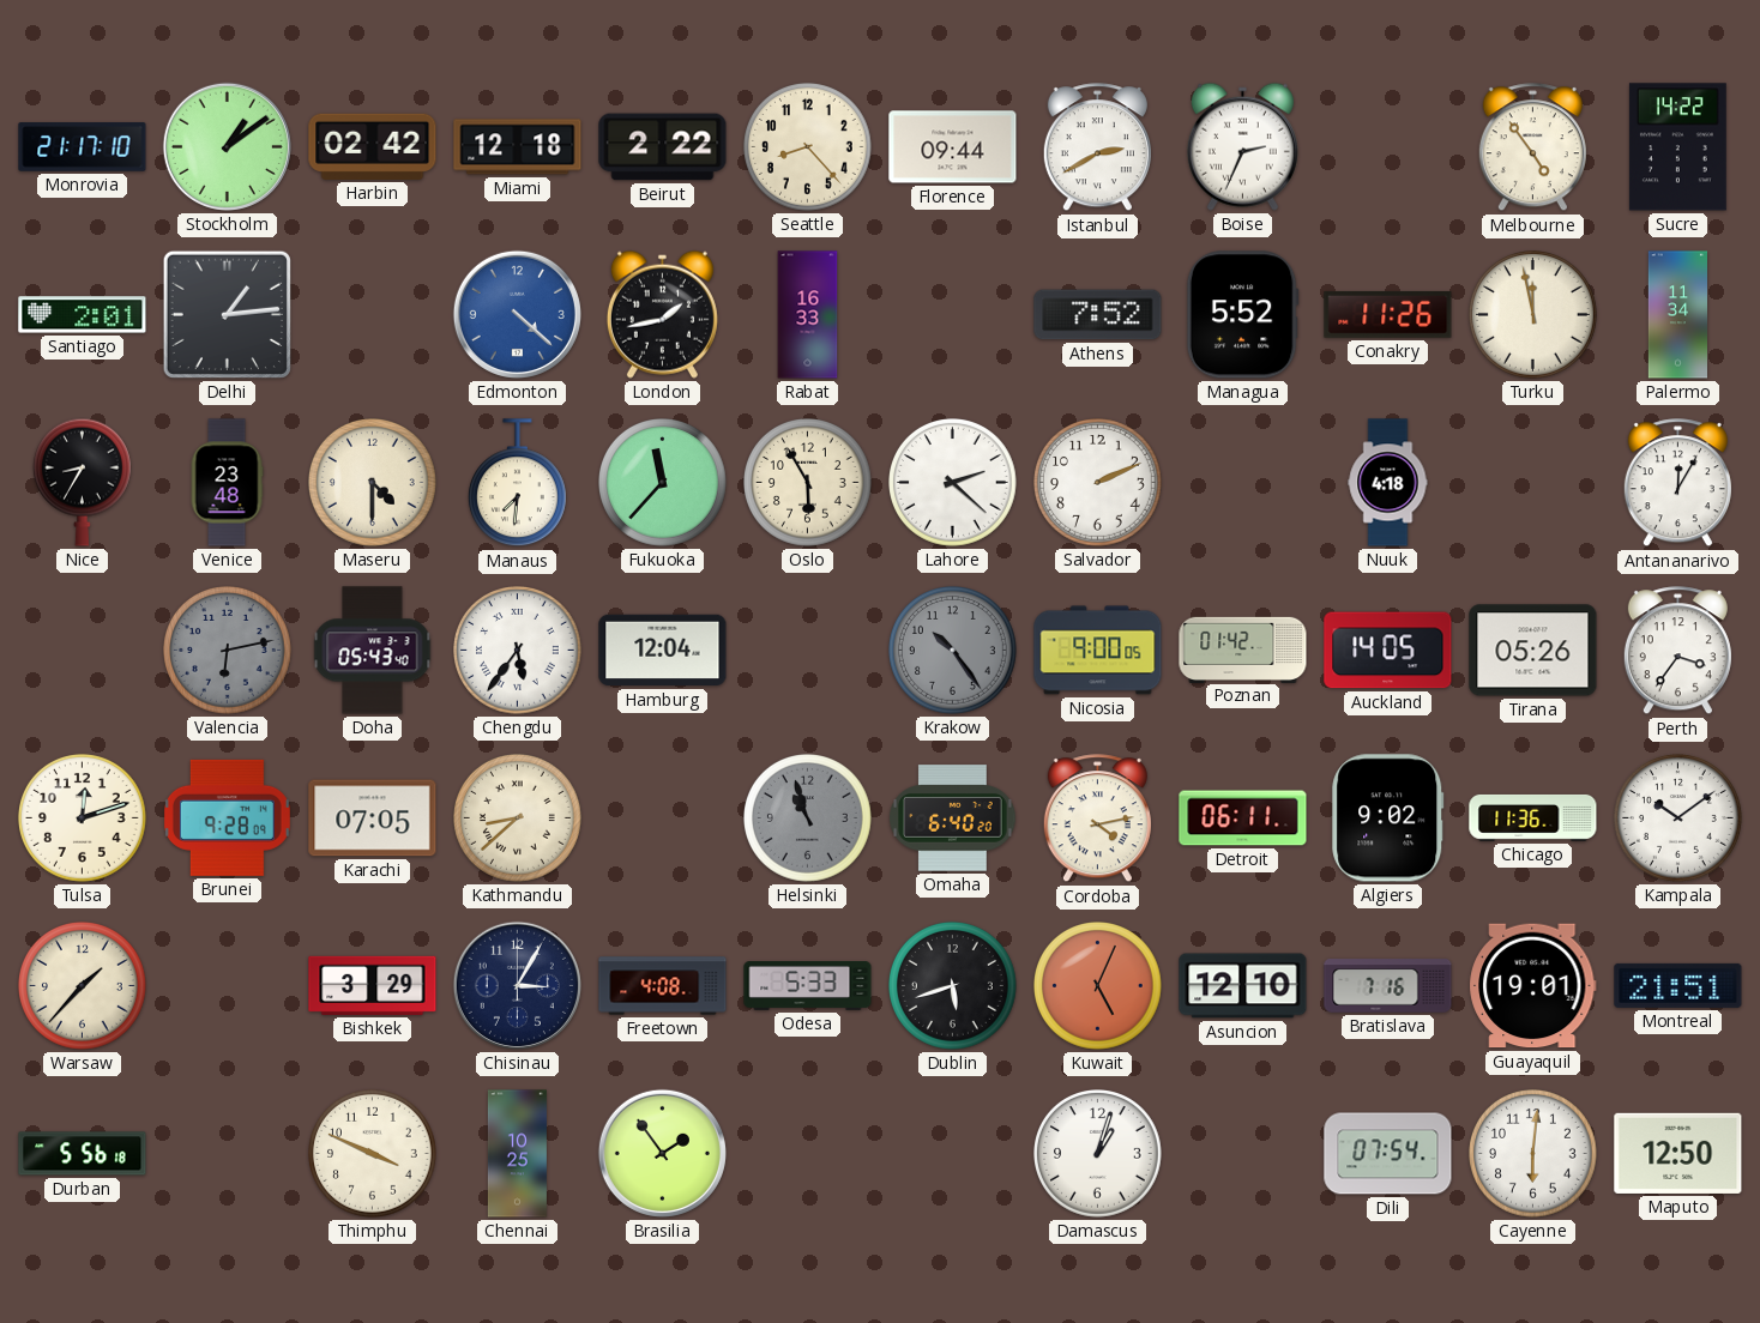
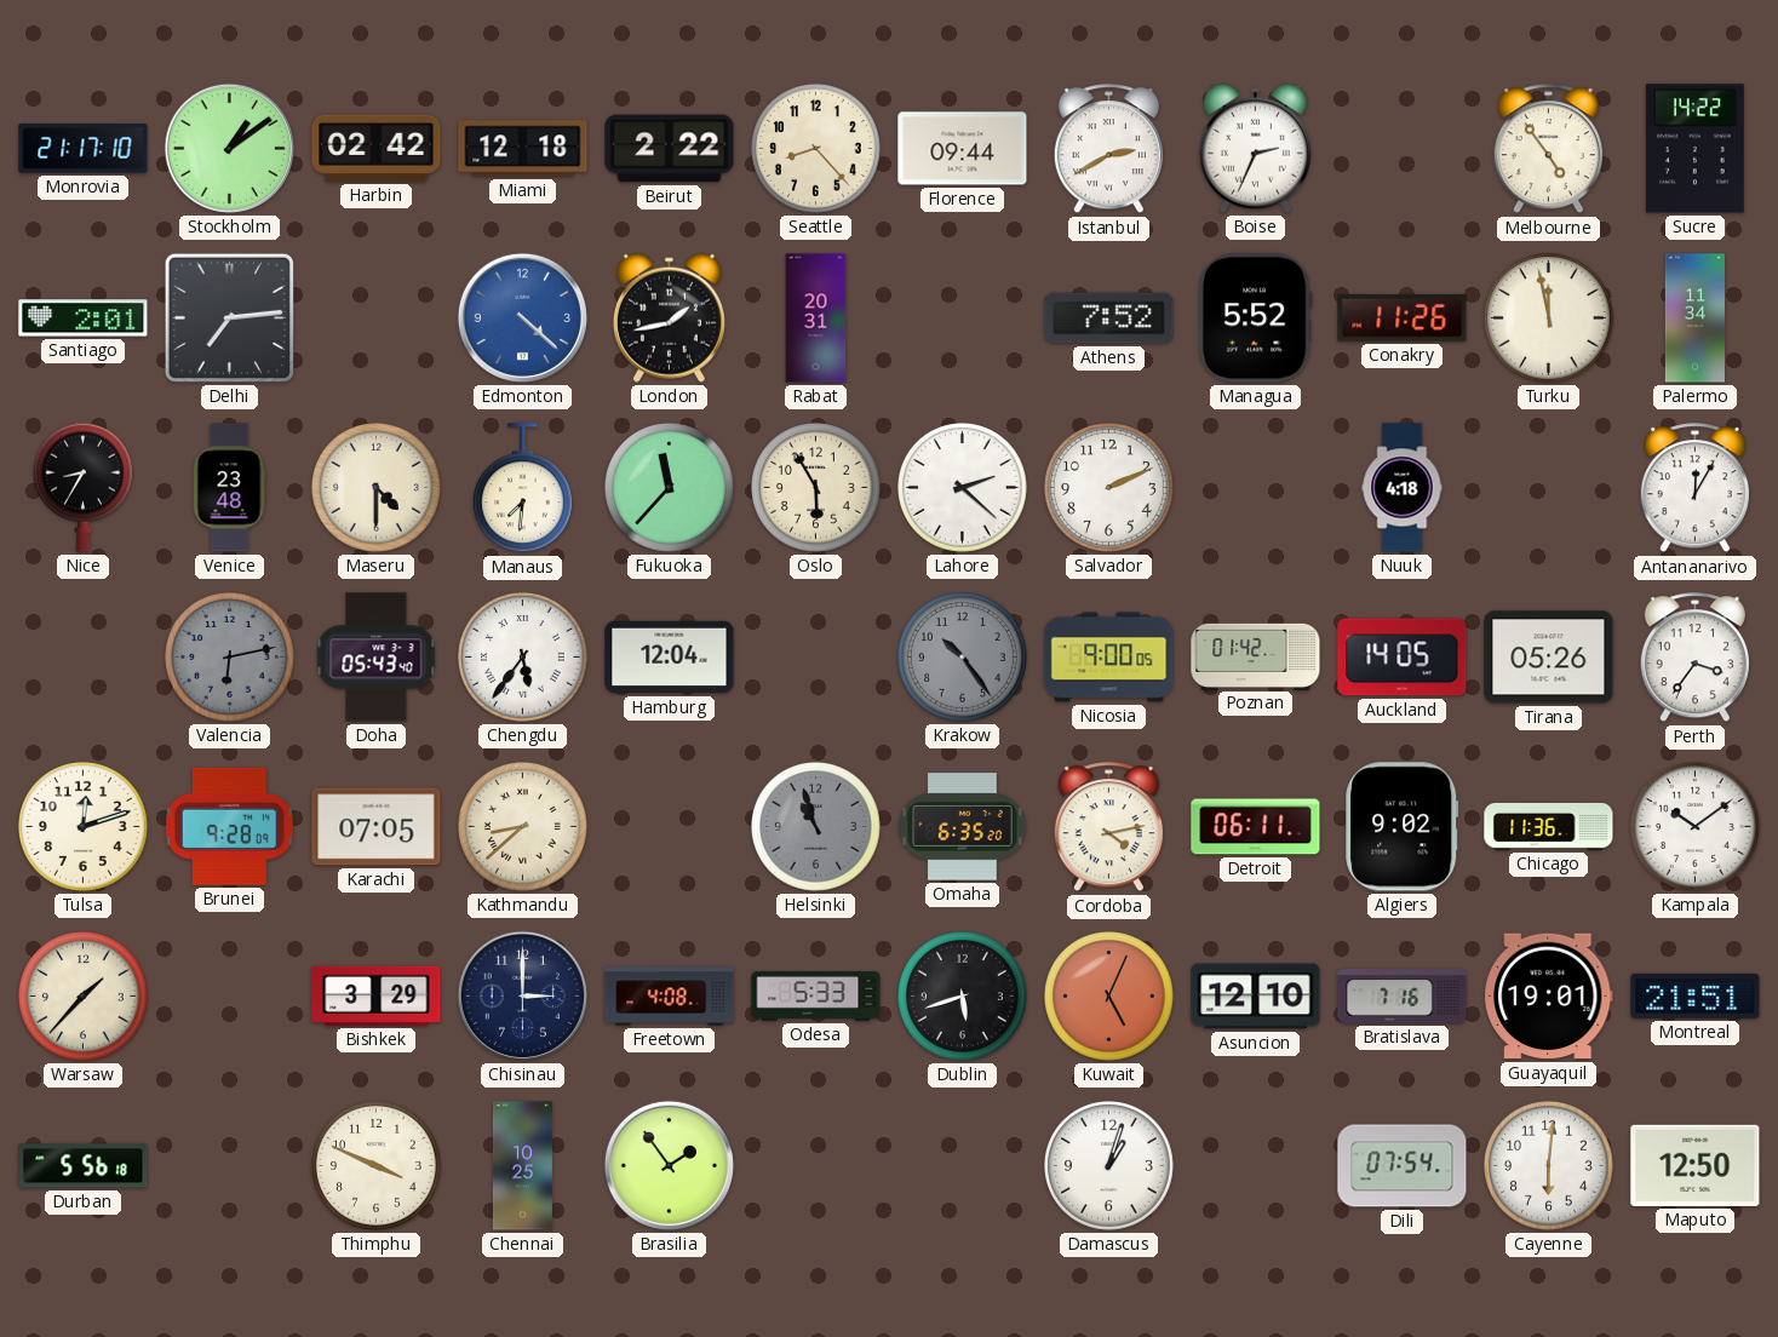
Delhi: 1:14 -> 7:14
Rabat: 16:33 -> 20:31
Omaha: 6:40 -> 6:35
Chisinau: 3:05 -> 3:00
